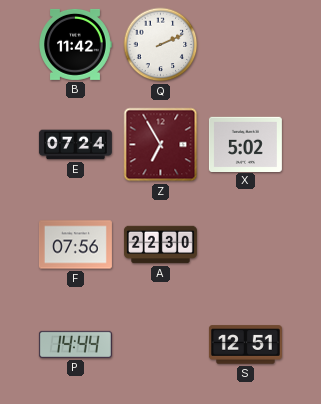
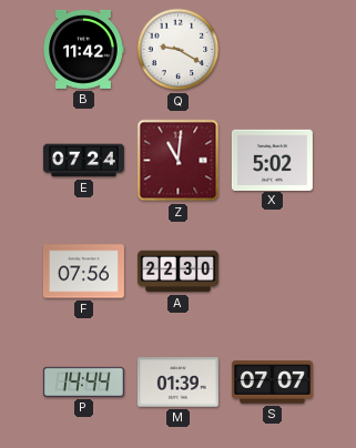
Q: 2:11 -> 9:20
Z: 6:55 -> 11:01
M: none -> 01:39
S: 12:51 -> 07:07
